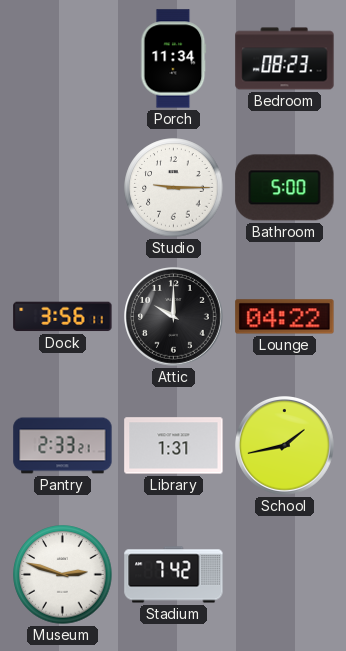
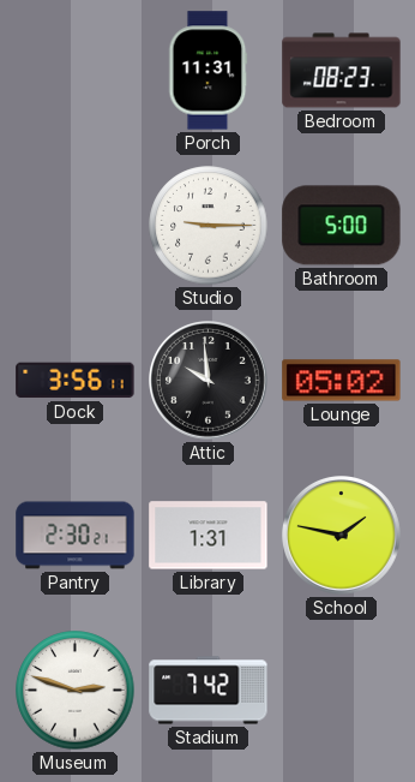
Porch: 11:34 -> 11:31
Attic: 10:00 -> 9:59
Lounge: 04:22 -> 05:02
Pantry: 2:33 -> 2:30
School: 1:43 -> 1:47
